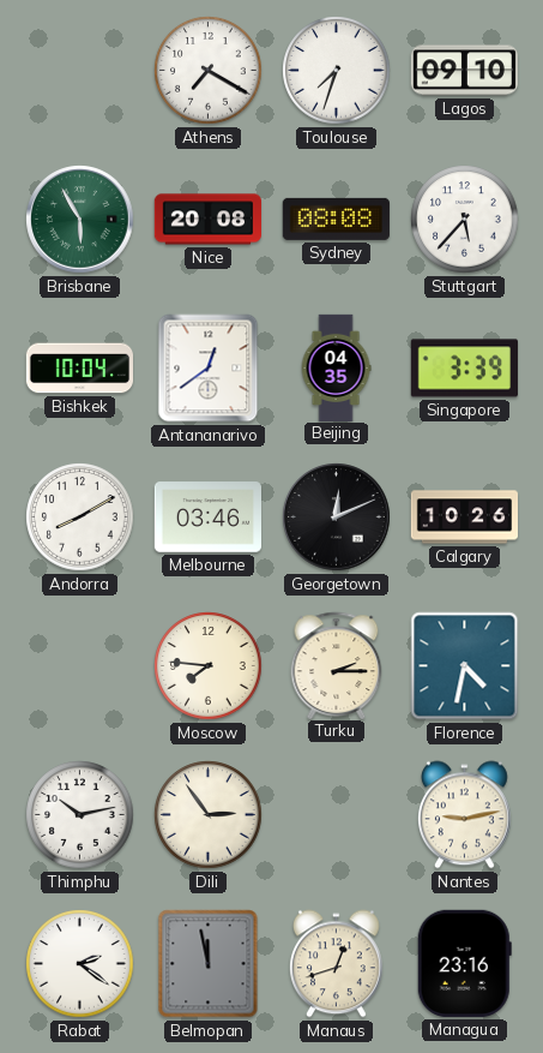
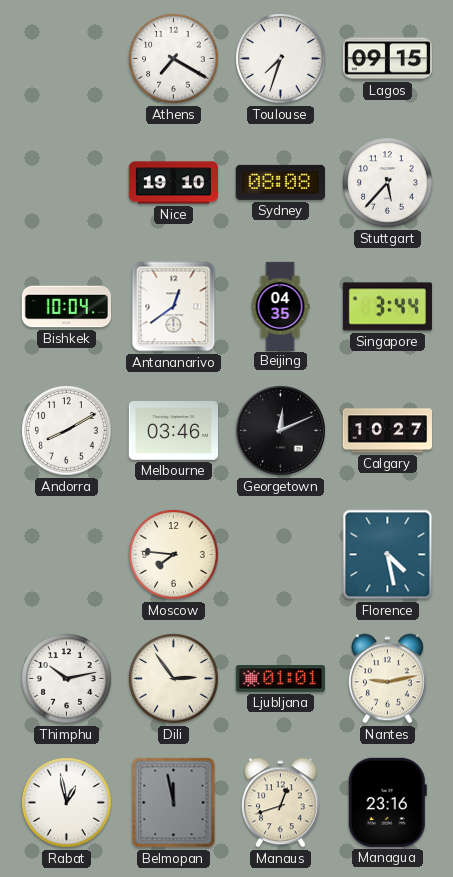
Lagos: 09:10 -> 09:15
Brisbane: 5:55 -> none
Nice: 20:08 -> 19:10
Singapore: 3:39 -> 3:44
Calgary: 10:26 -> 10:27
Turku: 2:15 -> none
Florence: 4:32 -> 4:28
Ljubljana: none -> 01:01
Rabat: 2:21 -> 12:58
